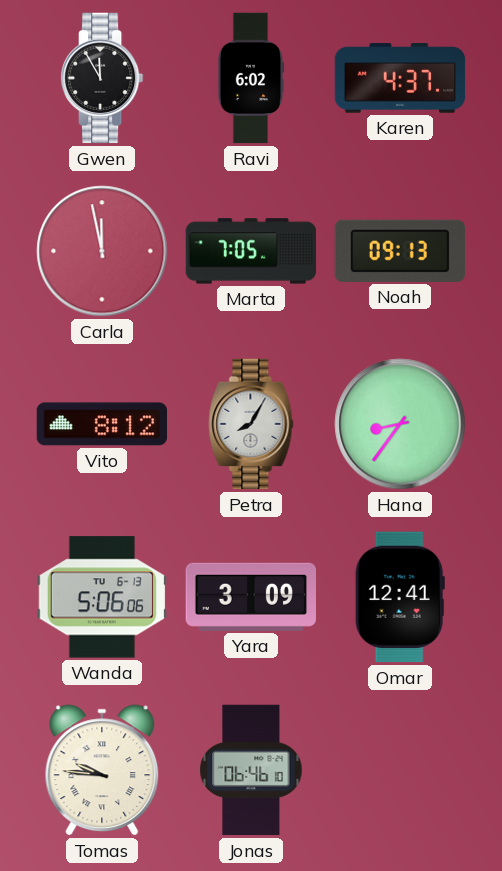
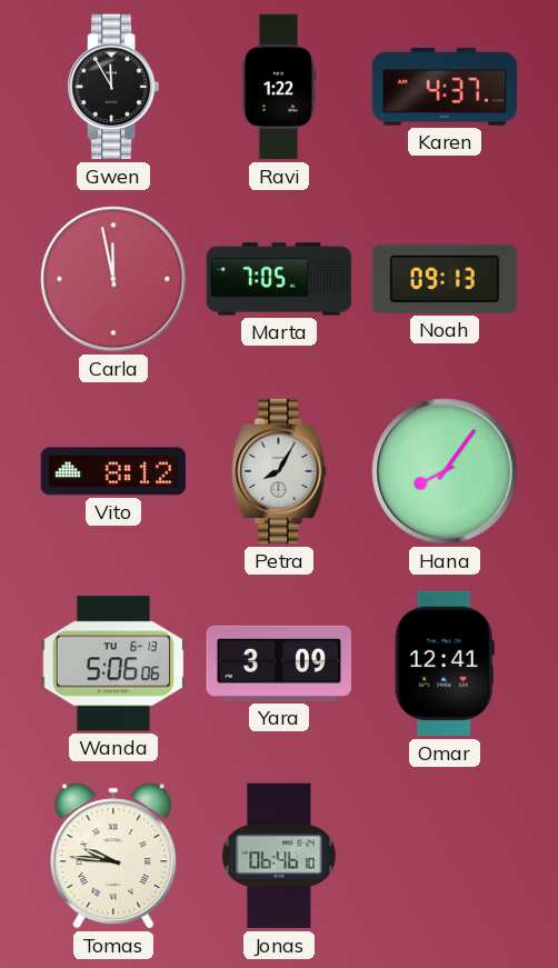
Ravi: 6:02 -> 1:22
Hana: 8:36 -> 8:06
